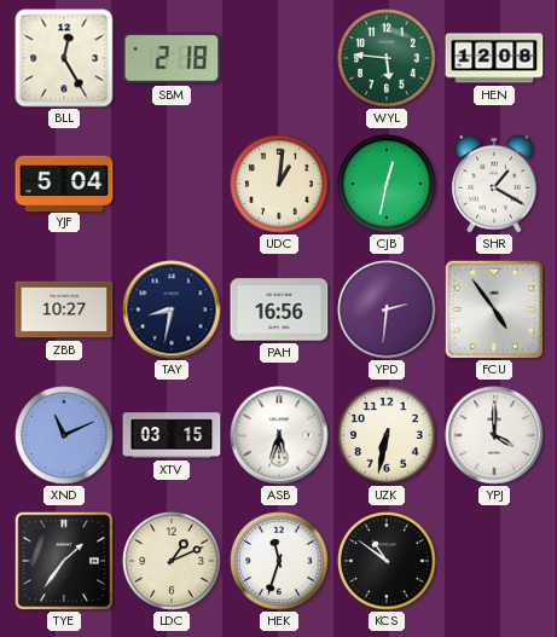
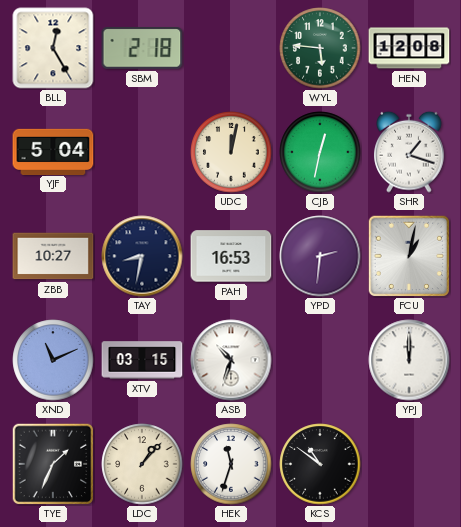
UDC: 1:01 -> 12:02
SHR: 1:20 -> 1:18
PAH: 16:56 -> 16:53
FCU: 4:54 -> 1:02
ASB: 5:33 -> 10:33
UZK: 6:32 -> none
YPJ: 4:00 -> 12:00
TYE: 1:36 -> 1:34
LDC: 1:11 -> 1:07
